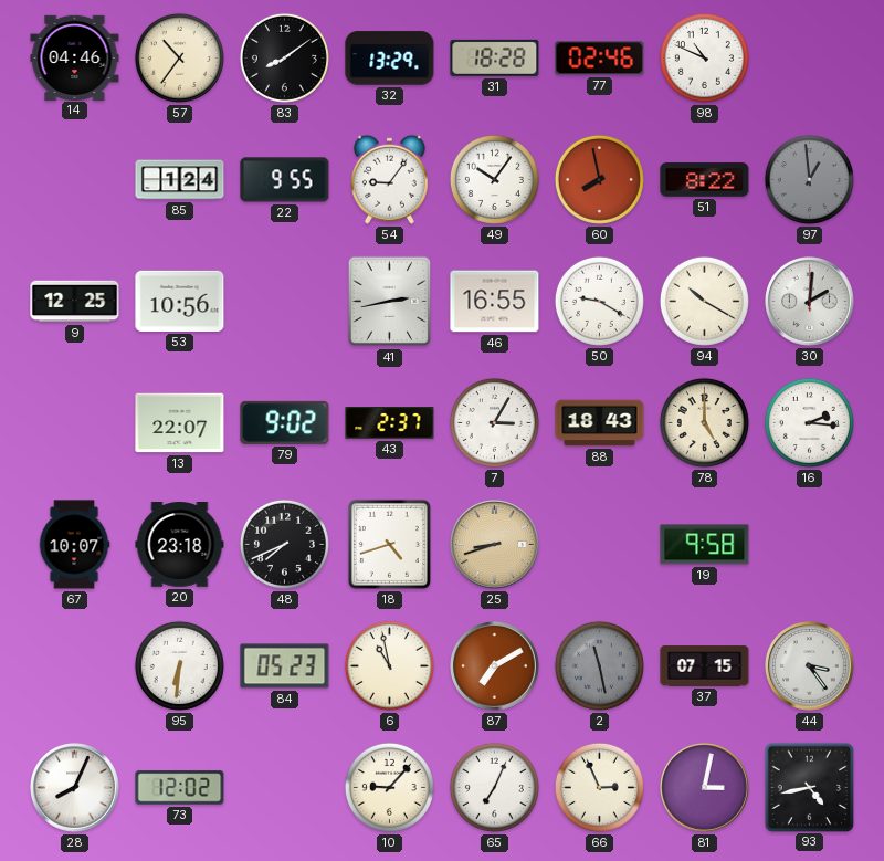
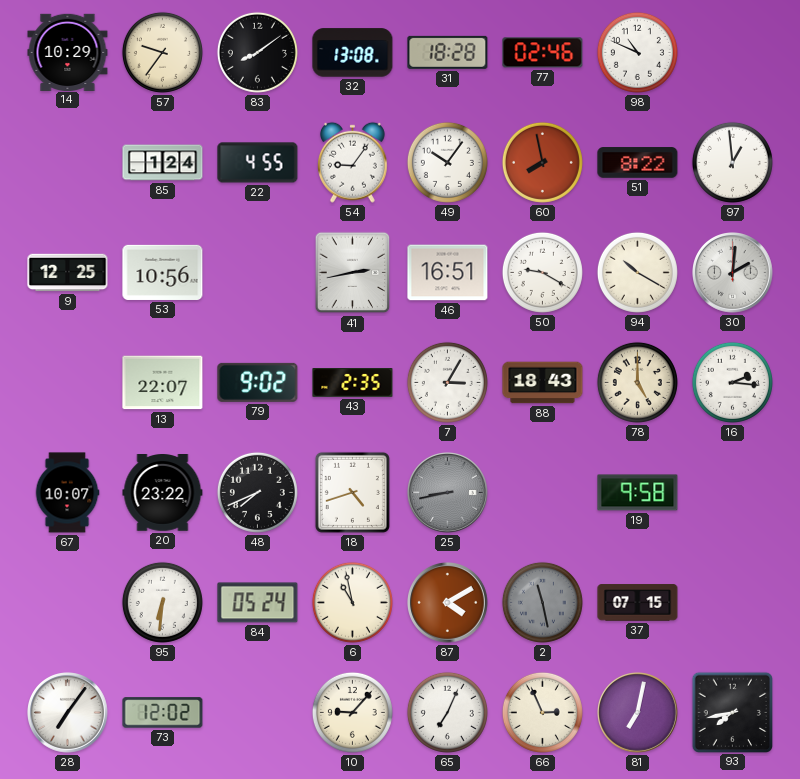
14: 04:46 -> 10:29
57: 10:36 -> 9:36
32: 13:29 -> 13:08
22: 9:55 -> 4:55
97 dial: grey -> white
46: 16:55 -> 16:51
43: 2:37 -> 2:35
20: 23:18 -> 23:22
25: 8:42 -> 8:43
25 dial: champagne -> grey
84: 05:23 -> 05:24
87: 7:10 -> 4:10
44: 3:24 -> none
28: 8:04 -> 7:06
81: 3:02 -> 7:02
93: 4:43 -> 7:43
